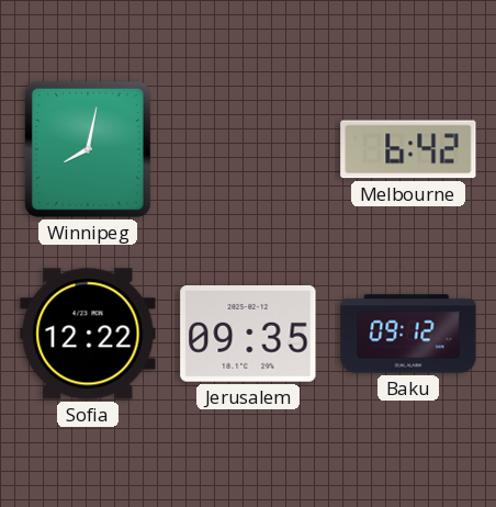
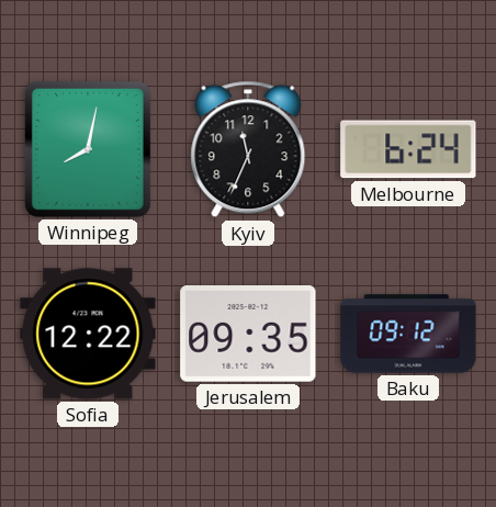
Kyiv: none -> 11:34
Melbourne: 6:42 -> 6:24
